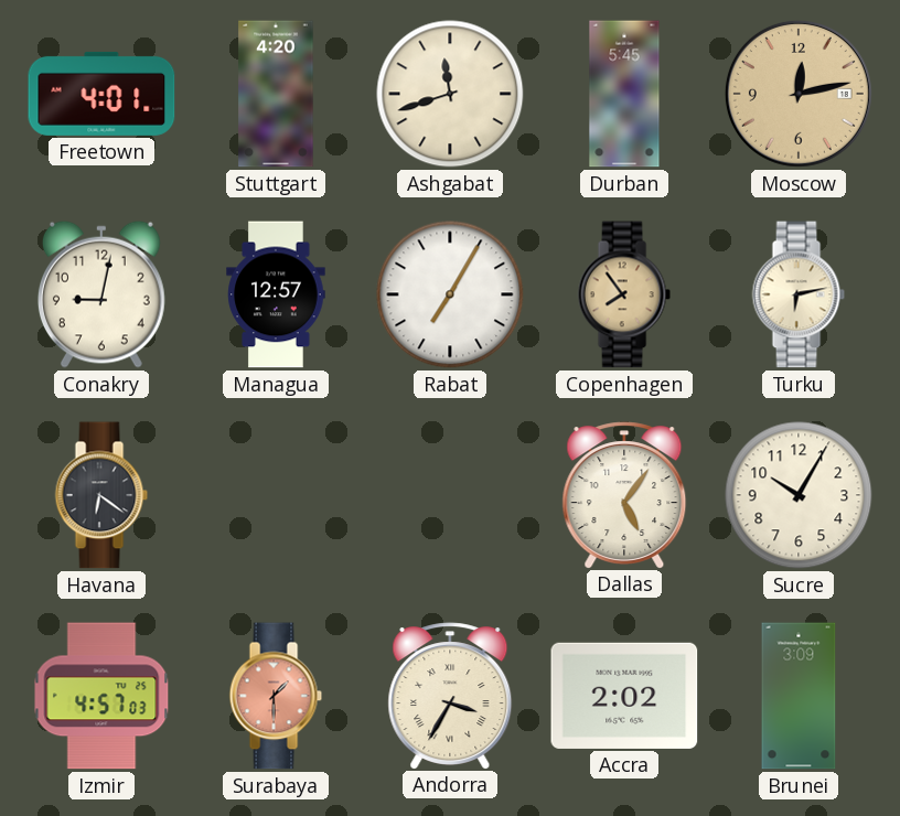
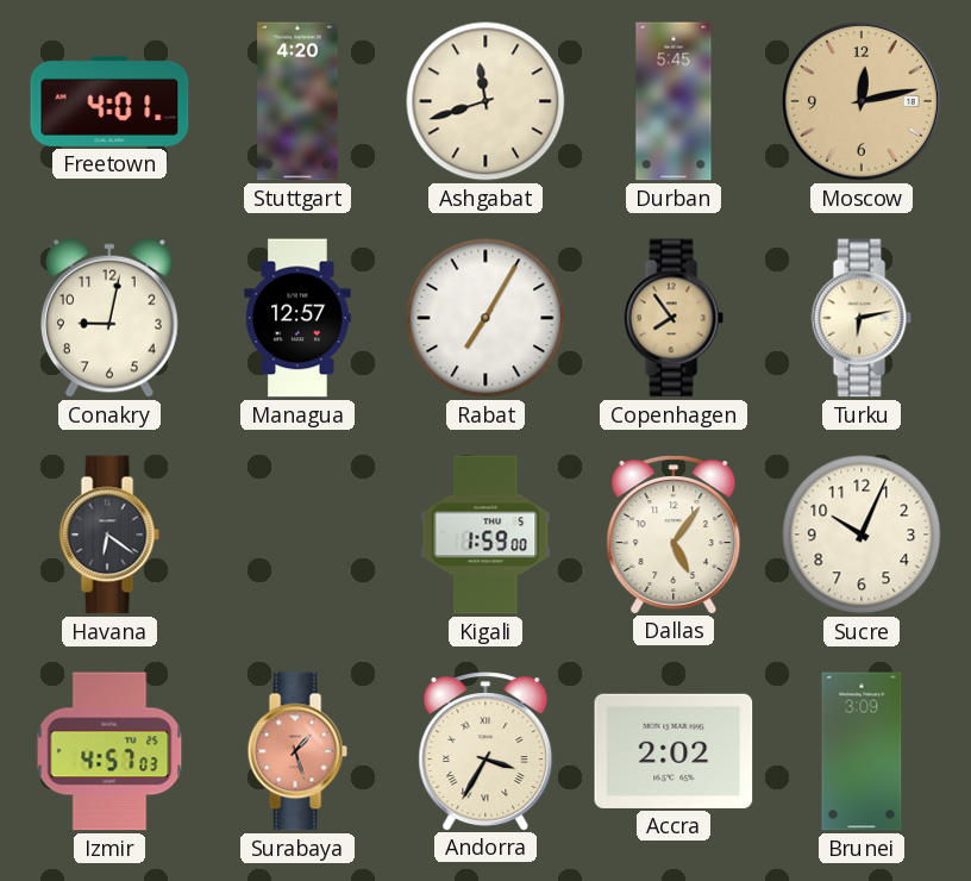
Kigali: none -> 1:59
Sucre: 10:05 -> 10:04
Surabaya: 1:30 -> 1:27
